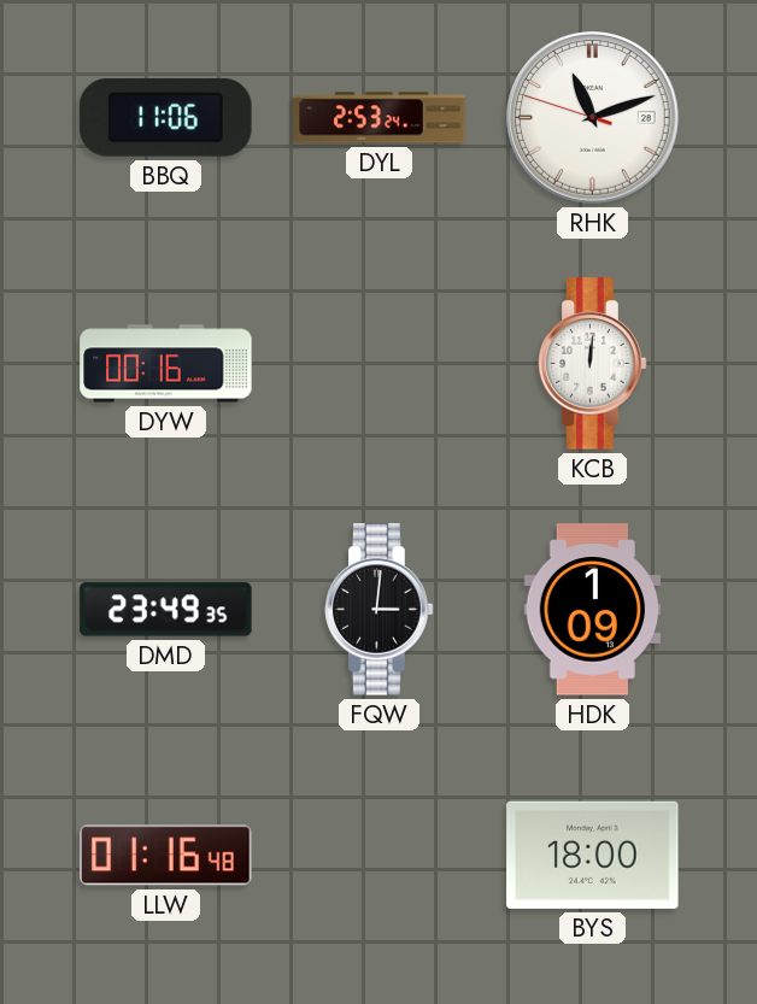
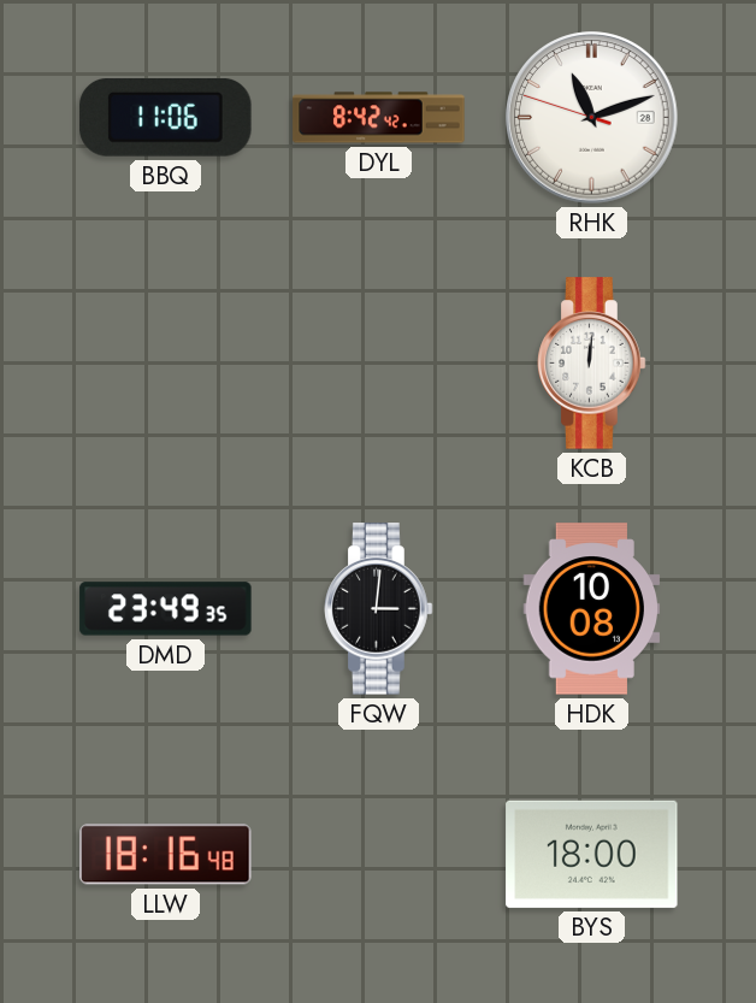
DYL: 2:53 -> 8:42
DYW: 00:16 -> none
HDK: 1:09 -> 10:08
LLW: 01:16 -> 18:16
